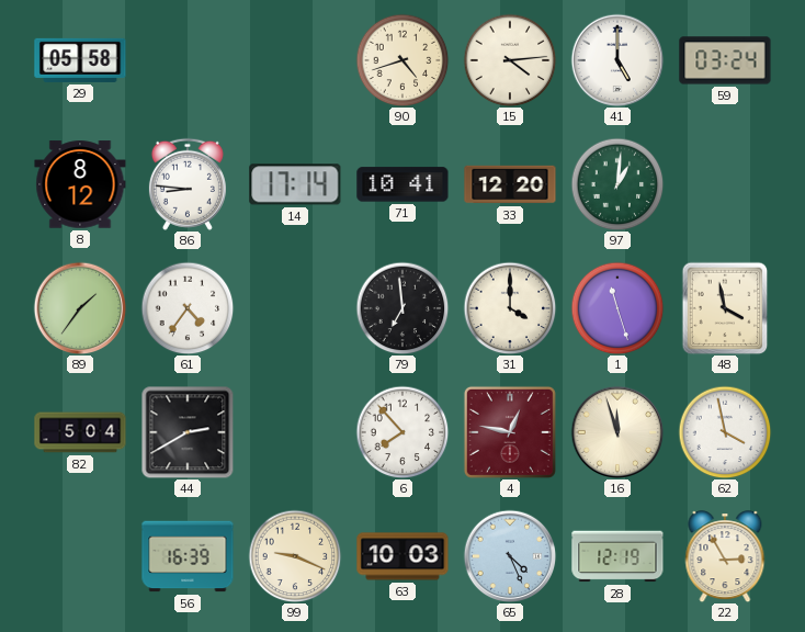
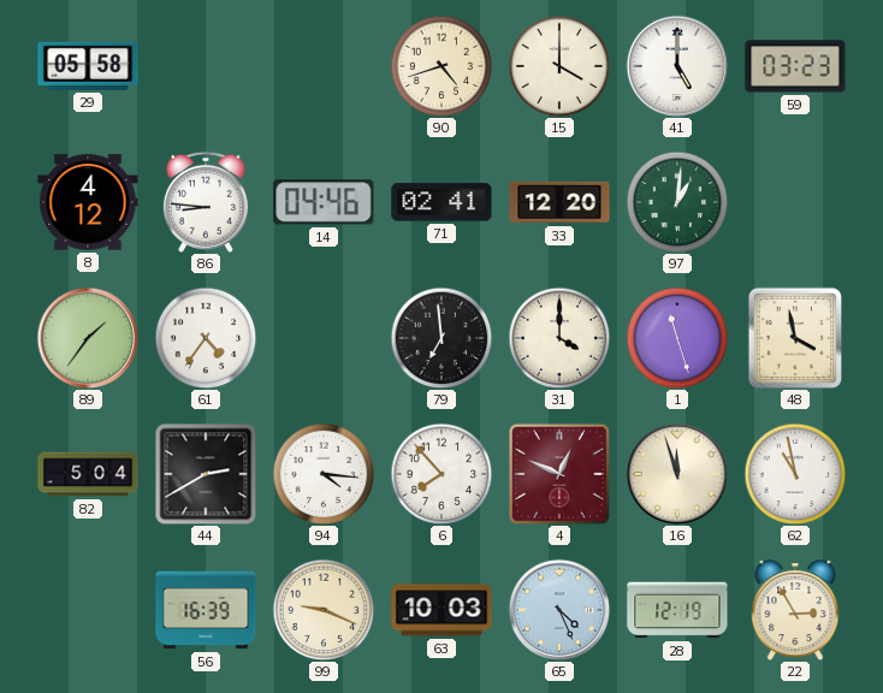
15: 4:14 -> 4:00
59: 03:24 -> 03:23
8: 8:12 -> 4:12
14: 17:14 -> 04:46
71: 10:41 -> 02:41
94: none -> 4:16
4: 12:47 -> 12:49
62: 3:58 -> 10:58
